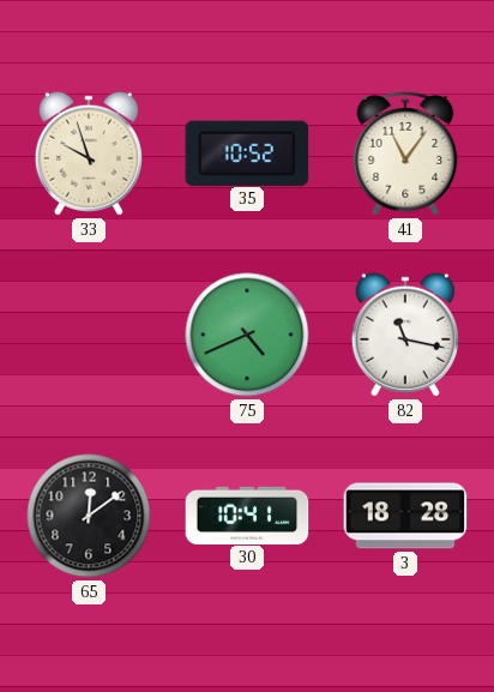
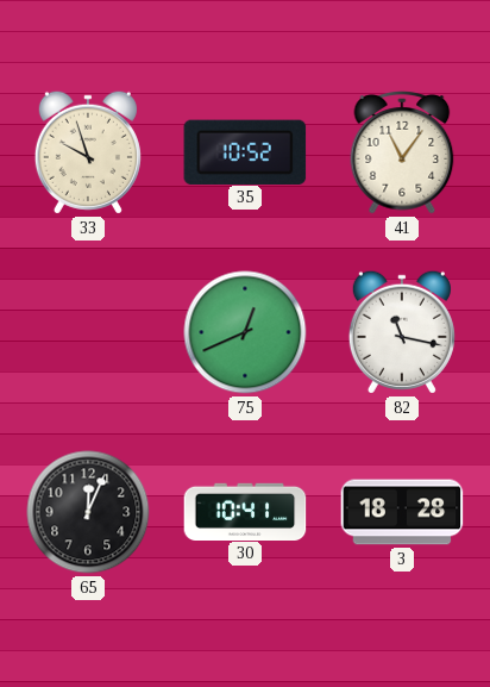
75: 4:41 -> 12:41
65: 12:09 -> 12:04
